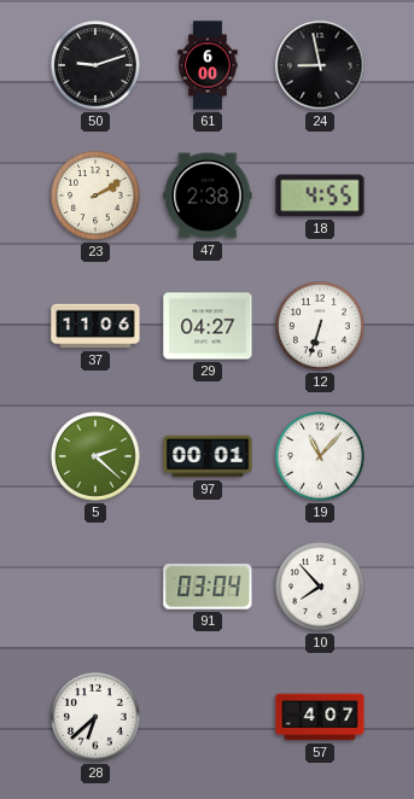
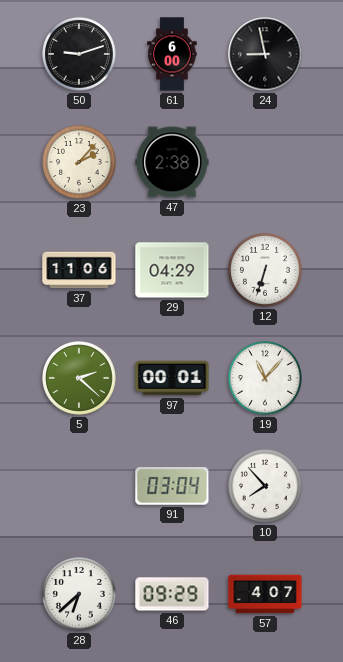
23: 2:10 -> 2:07
18: 4:55 -> none
29: 04:27 -> 04:29
46: none -> 09:29
